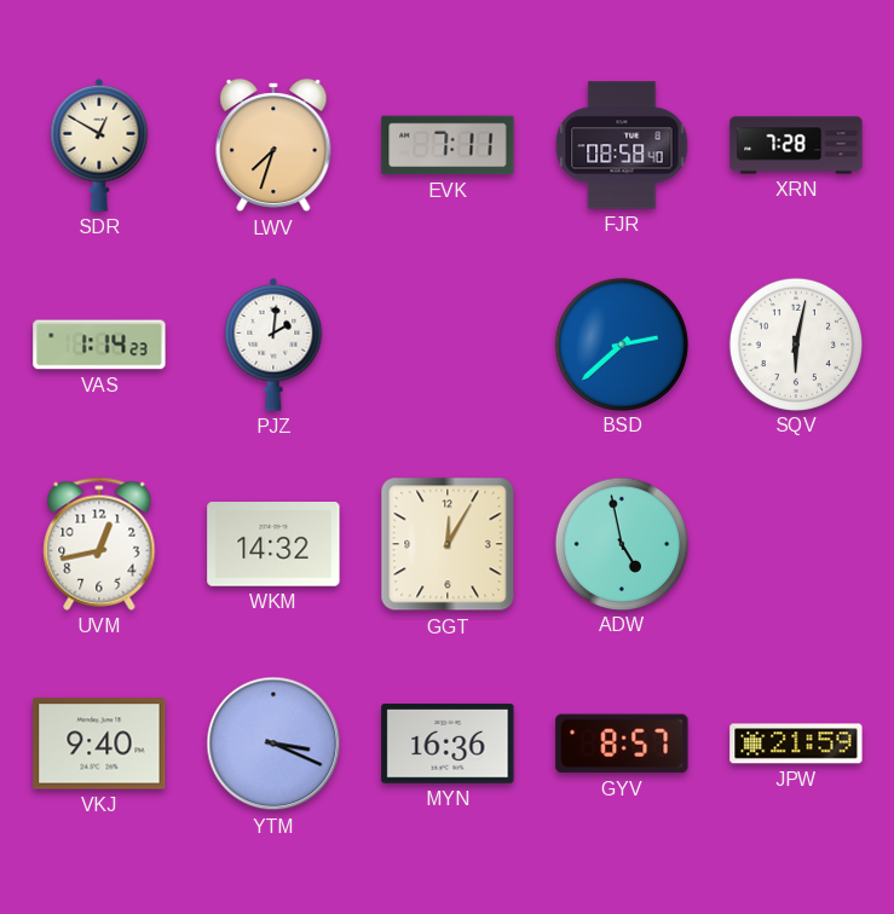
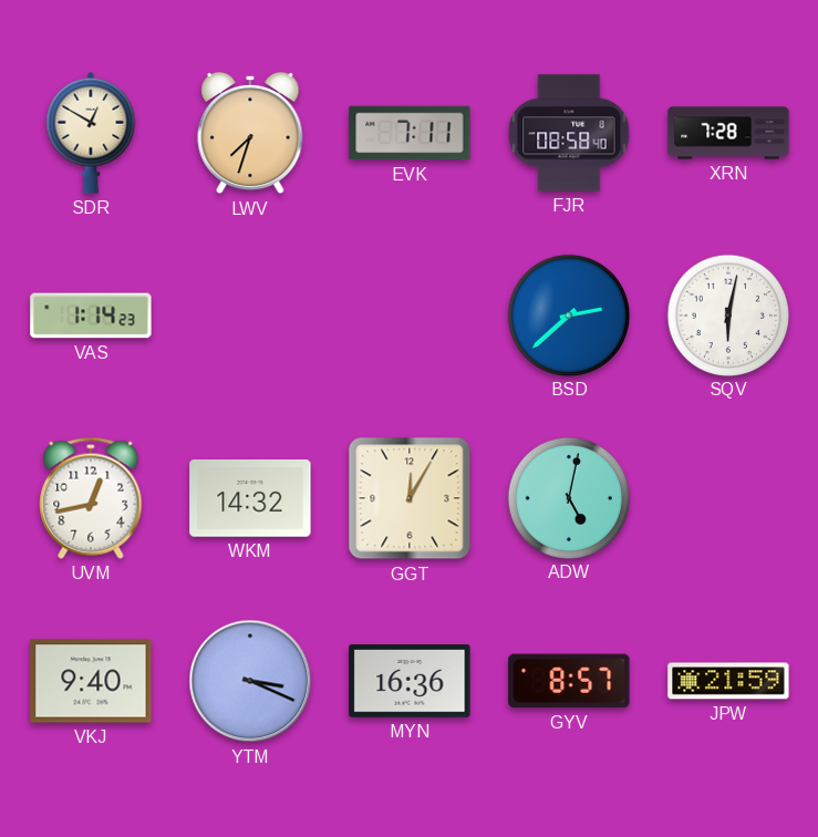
PJZ: 2:01 -> none
ADW: 4:58 -> 5:02
